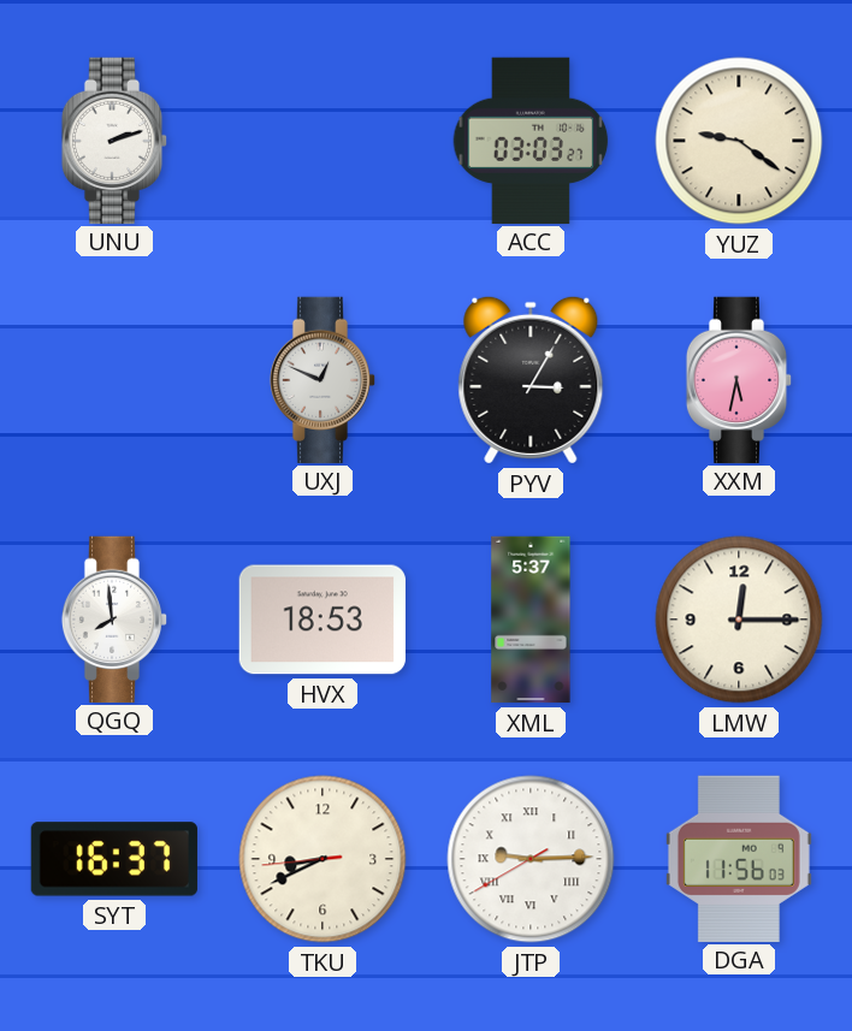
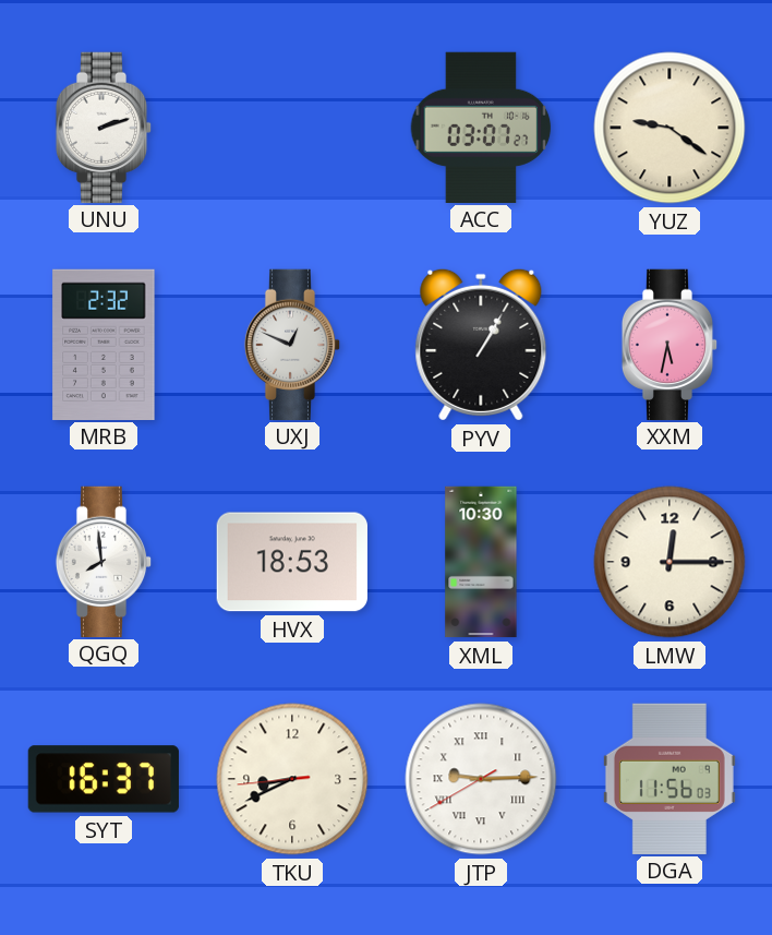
ACC: 03:03 -> 03:07
MRB: none -> 2:32
PYV: 3:05 -> 1:05
XML: 5:37 -> 10:30
